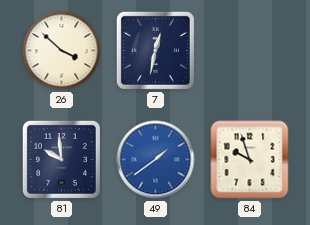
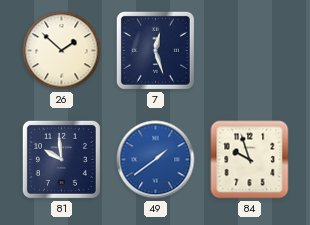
26: 3:52 -> 1:52
7: 12:32 -> 12:27
